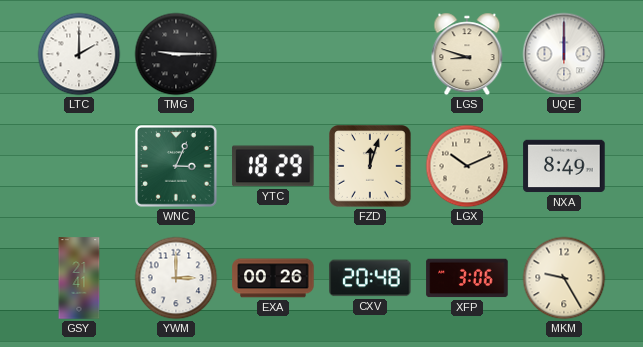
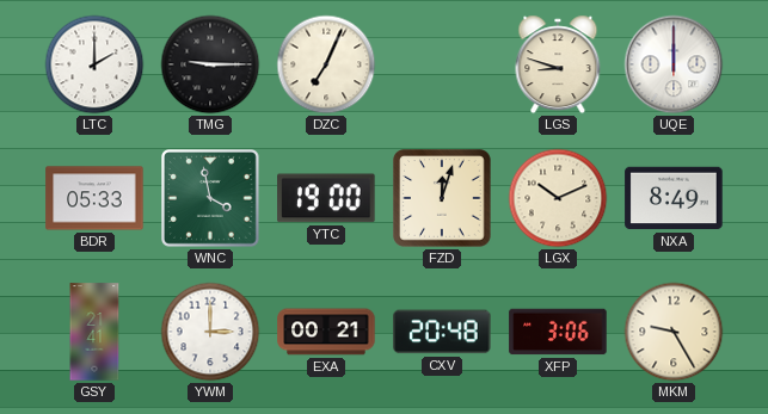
DZC: none -> 7:04
BDR: none -> 05:33
WNC: 3:04 -> 3:58
YTC: 18:29 -> 19:00
EXA: 00:26 -> 00:21
